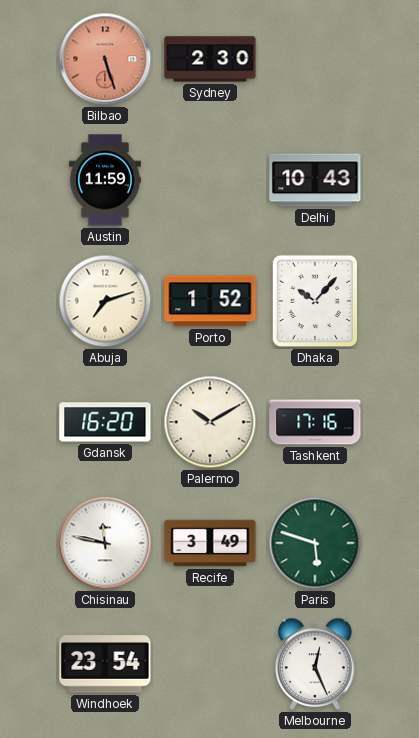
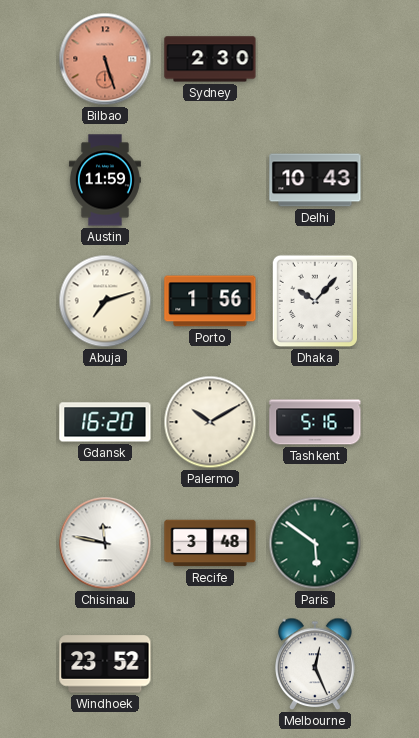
Porto: 1:52 -> 1:56
Tashkent: 17:16 -> 5:16
Recife: 3:49 -> 3:48
Paris: 5:48 -> 5:51
Windhoek: 23:54 -> 23:52
